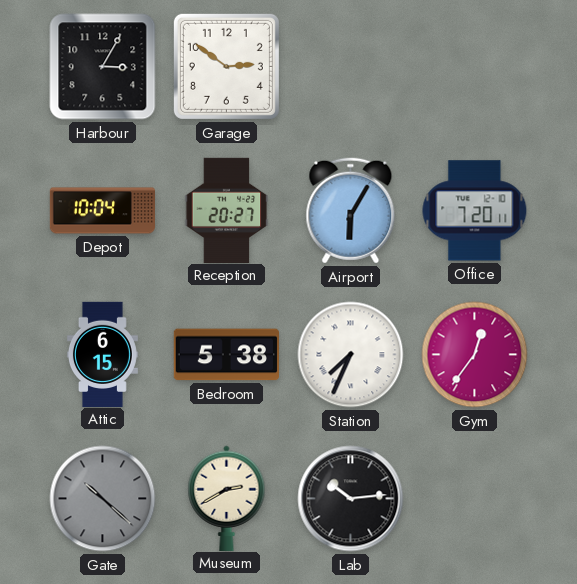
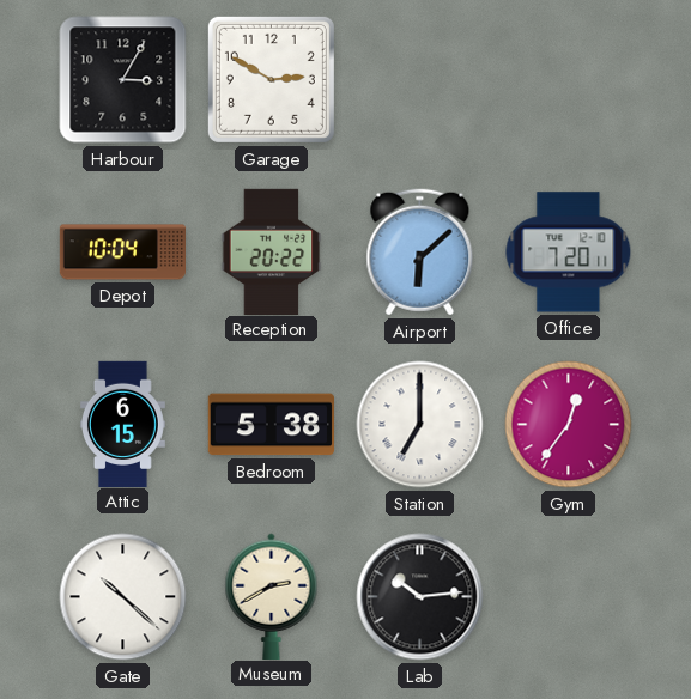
Garage: 2:51 -> 2:50
Reception: 20:27 -> 20:22
Airport: 6:05 -> 6:08
Station: 7:34 -> 7:00
Gate dial: grey -> white
